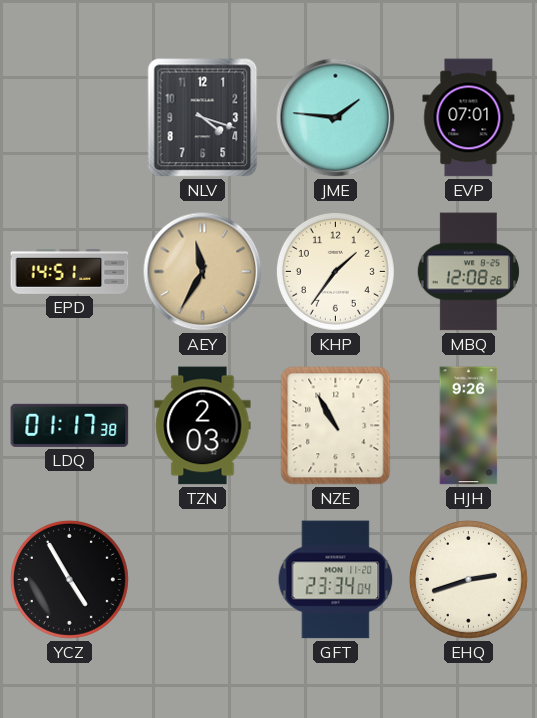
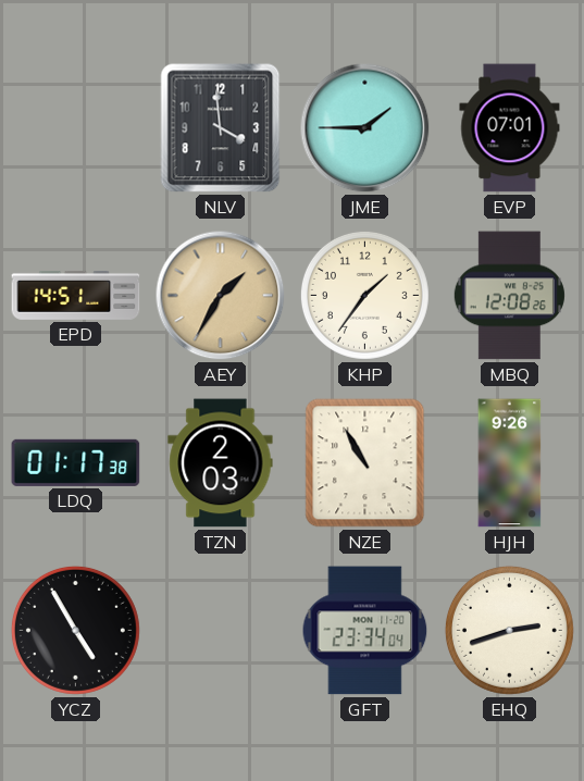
NLV: 4:18 -> 3:59
JME: 1:46 -> 1:45
AEY: 11:35 -> 1:35
